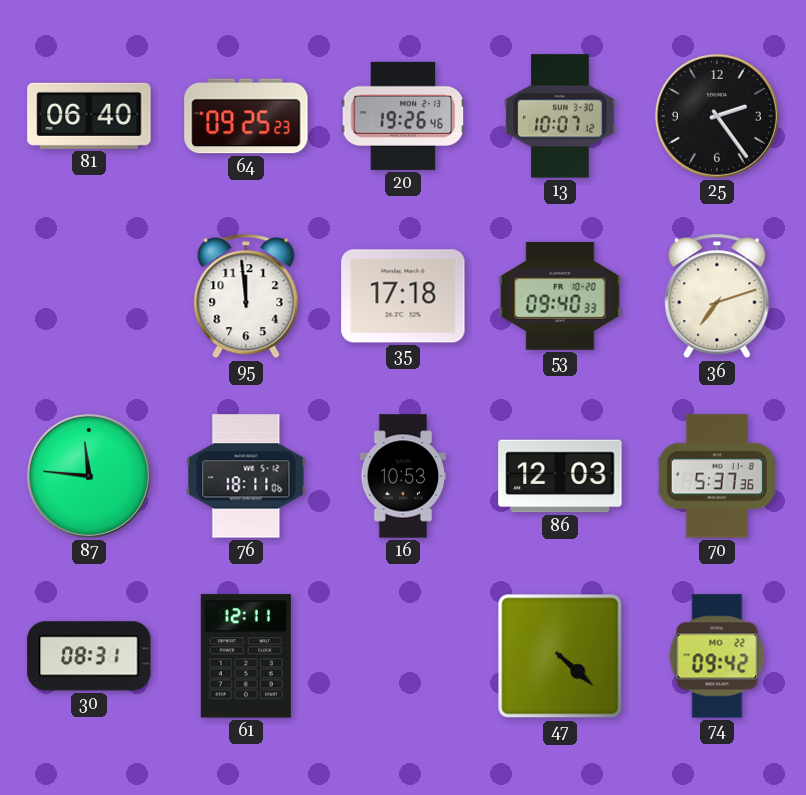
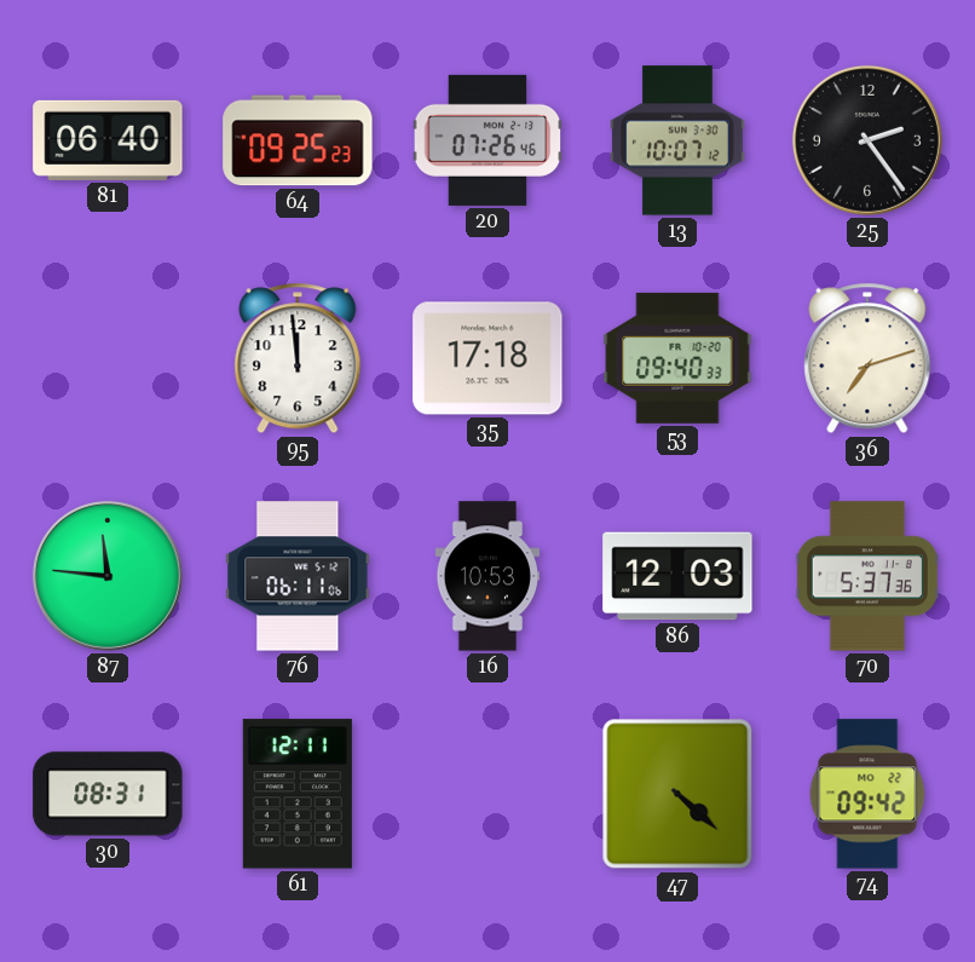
20: 19:26 -> 07:26
76: 18:11 -> 06:11
